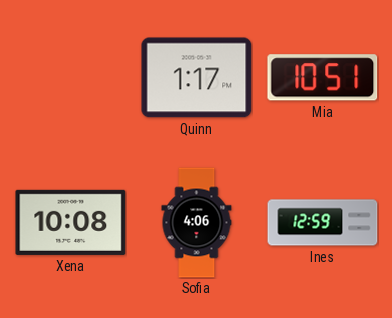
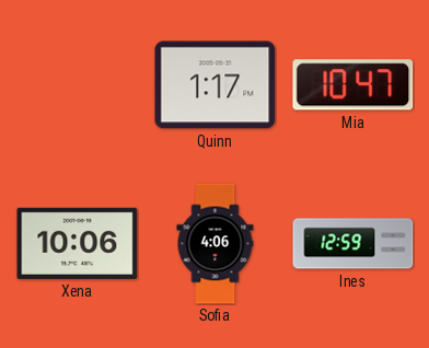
Mia: 10:51 -> 10:47
Xena: 10:08 -> 10:06
